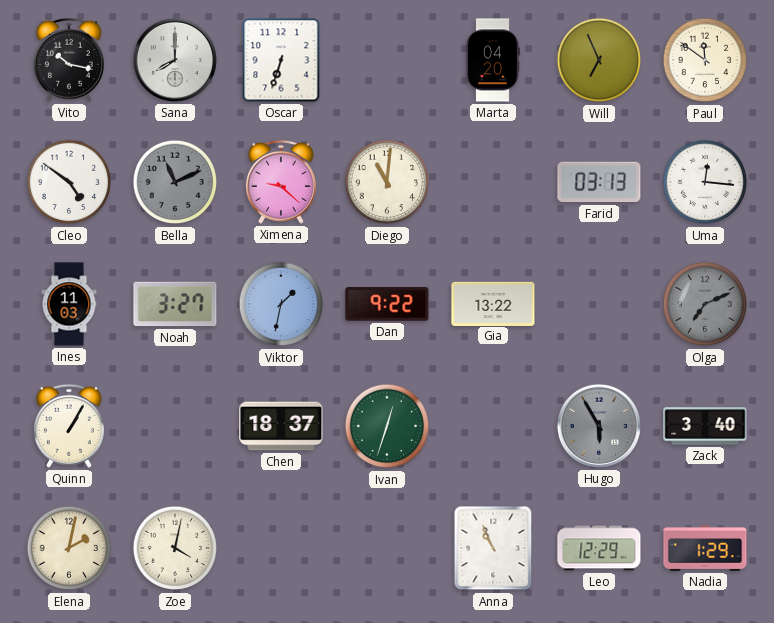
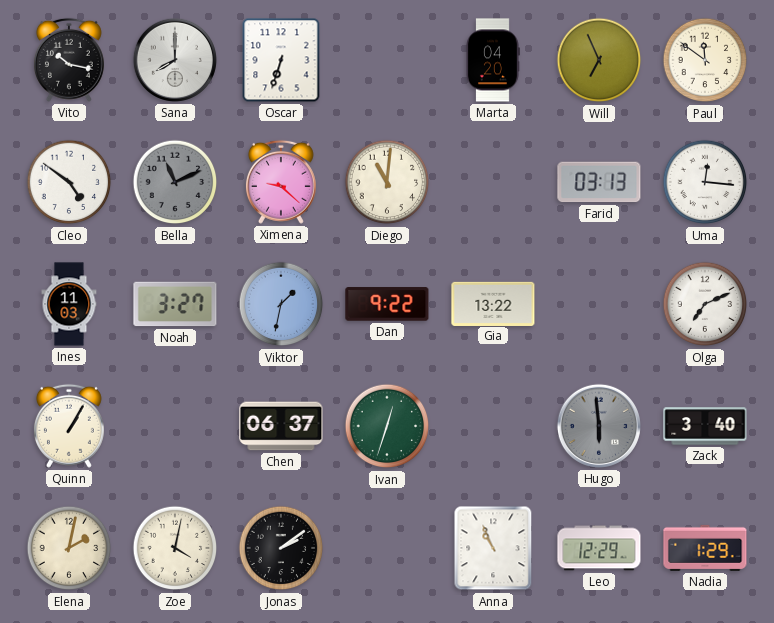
Olga dial: grey -> white
Chen: 18:37 -> 06:37
Hugo: 5:55 -> 5:59
Jonas: none -> 2:09
